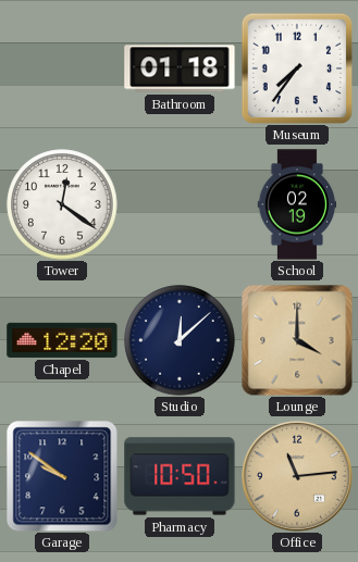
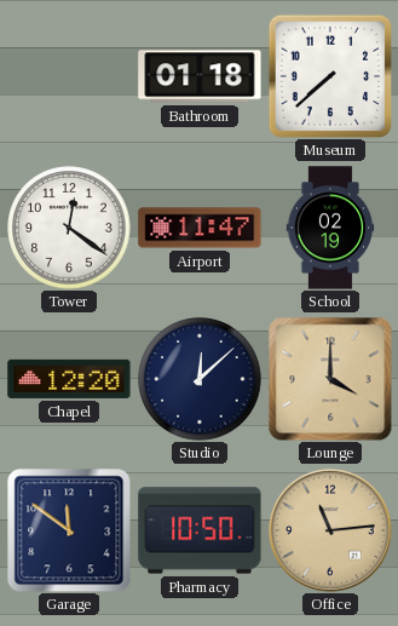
Museum: 7:36 -> 7:38
Airport: none -> 11:47
Garage: 9:51 -> 11:51
